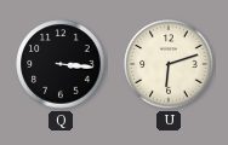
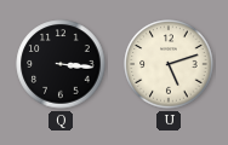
U: 6:12 -> 5:12
